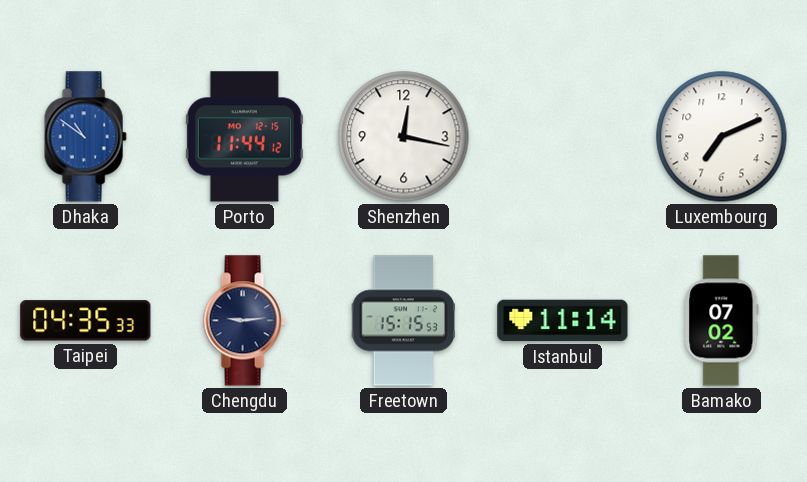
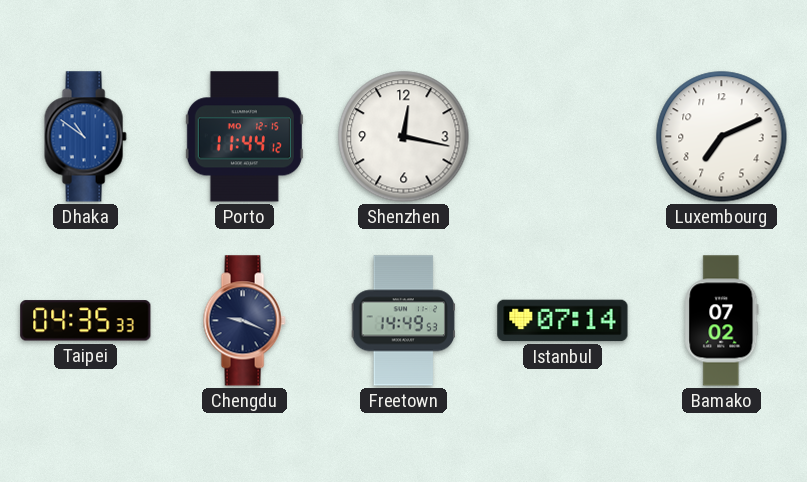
Chengdu: 9:14 -> 9:19
Freetown: 15:15 -> 14:49
Istanbul: 11:14 -> 07:14
